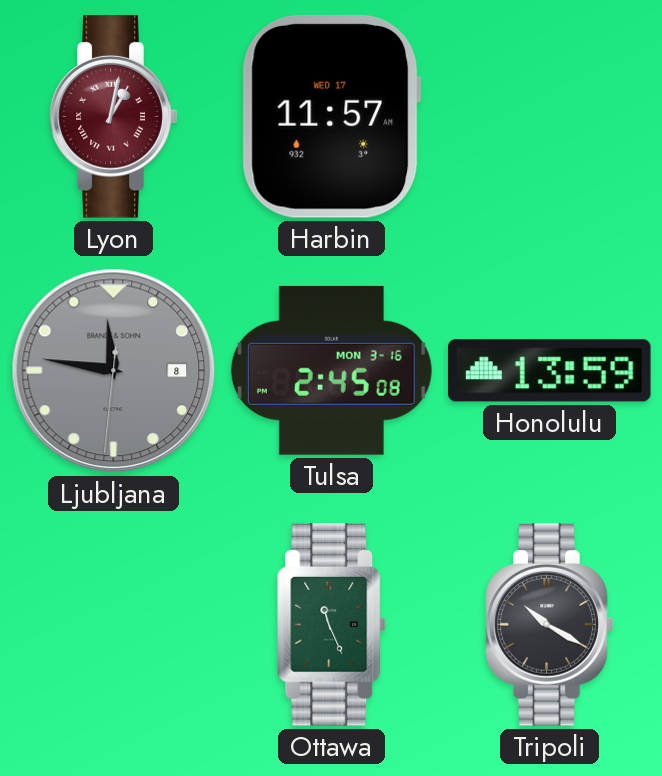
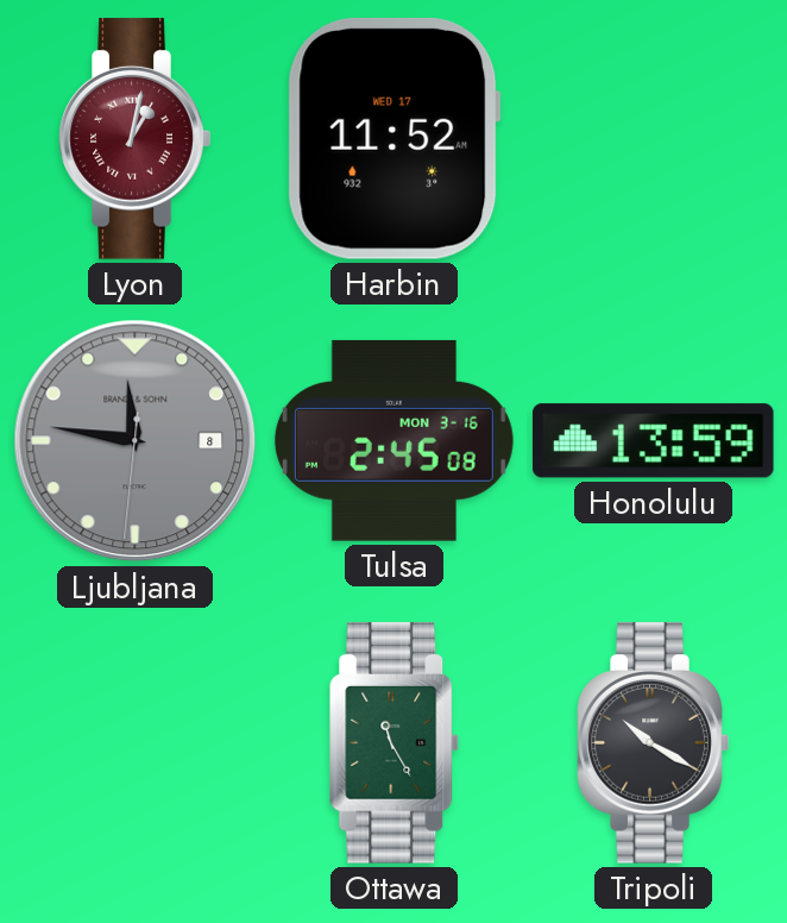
Harbin: 11:57 -> 11:52
Ottawa: 11:26 -> 11:25
